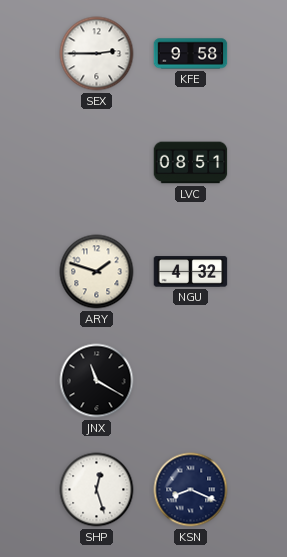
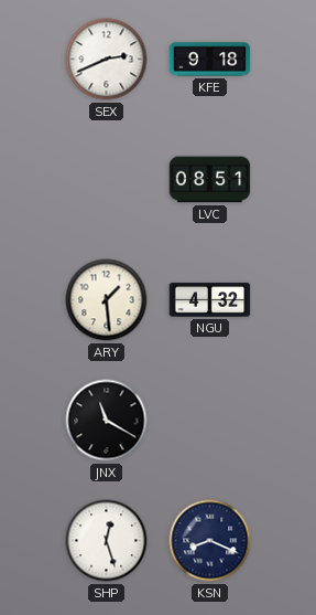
SEX: 2:45 -> 2:41
KFE: 9:58 -> 9:18
ARY: 1:48 -> 1:29
